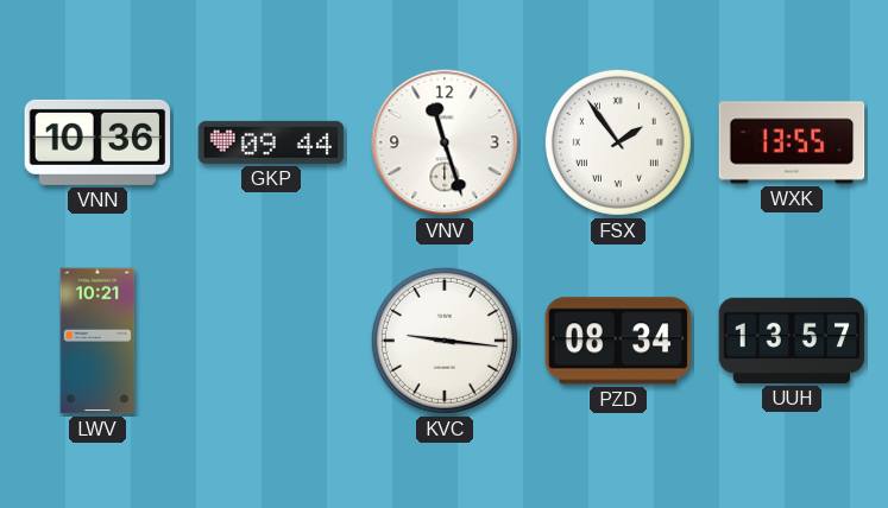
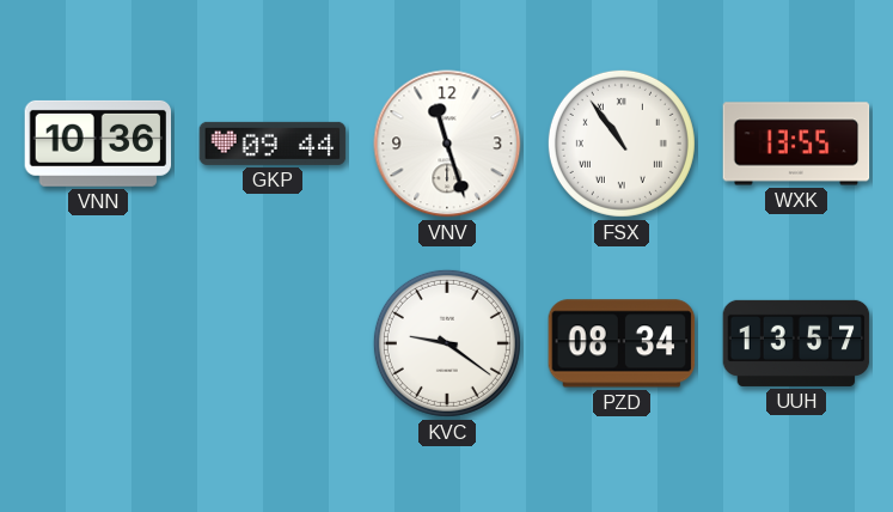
FSX: 1:54 -> 10:54
LWV: 10:21 -> none
KVC: 9:16 -> 9:21
